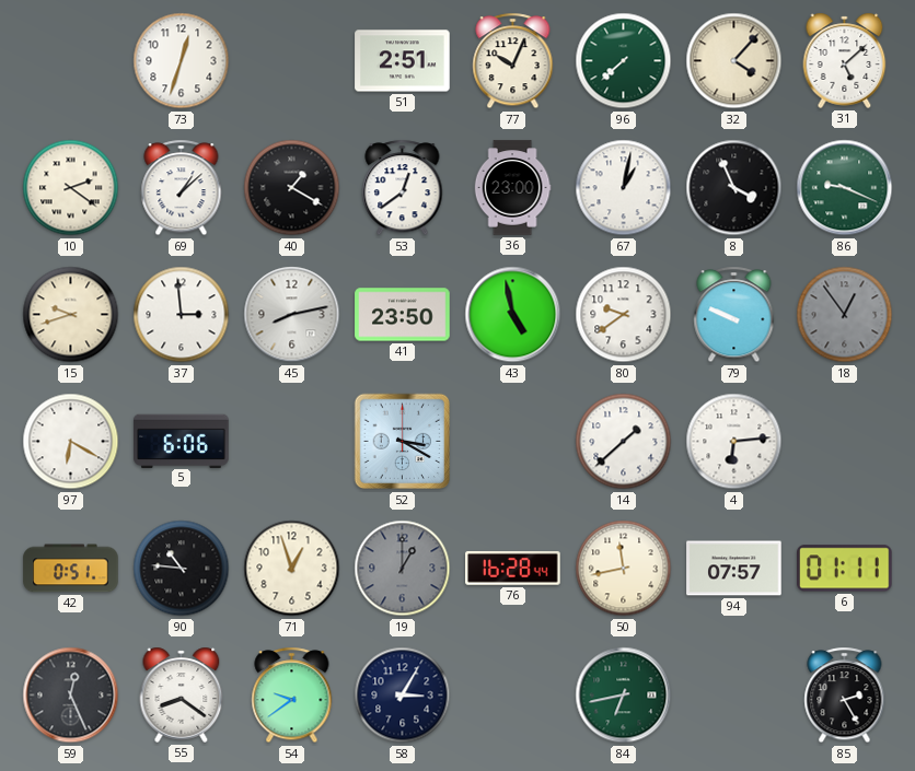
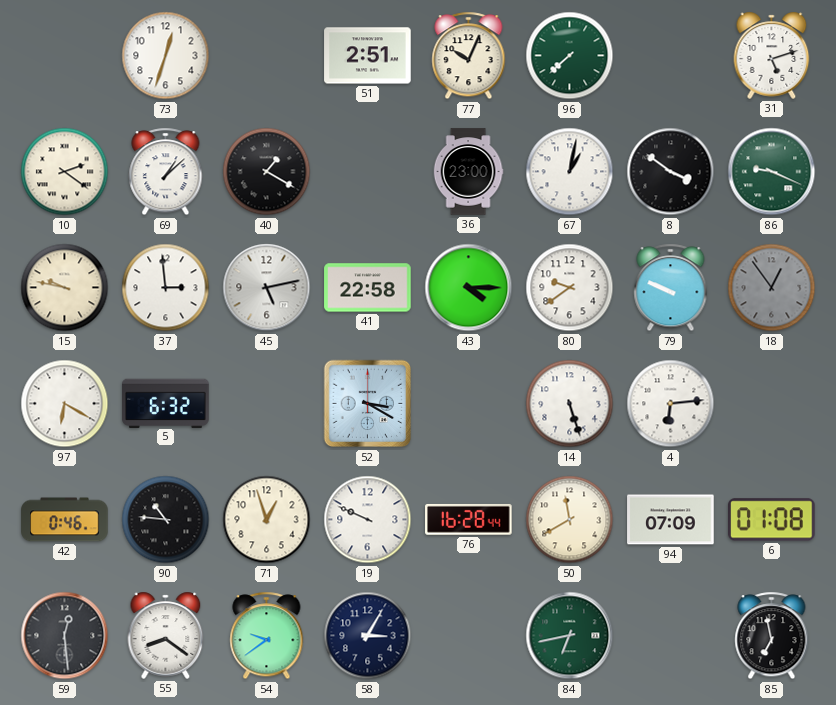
32: 4:07 -> none
31: 5:08 -> 5:12
53: 12:39 -> none
8: 3:56 -> 3:51
15: 9:42 -> 9:47
45: 8:13 -> 5:13
41: 23:50 -> 22:58
43: 4:58 -> 4:15
5: 6:06 -> 6:32
14: 1:38 -> 5:27
42: 0:51 -> 0:46
19: 1:00 -> 9:49
19 dial: grey -> white
50: 11:43 -> 11:40
94: 07:57 -> 07:09
6: 01:11 -> 01:08
59: 12:26 -> 12:29
85: 2:25 -> 6:58
